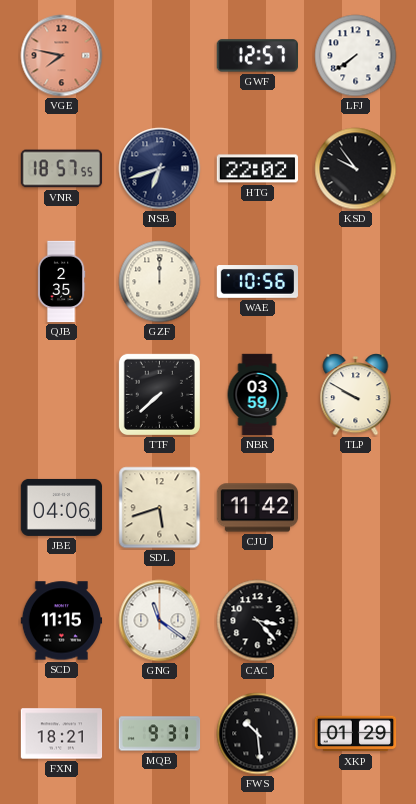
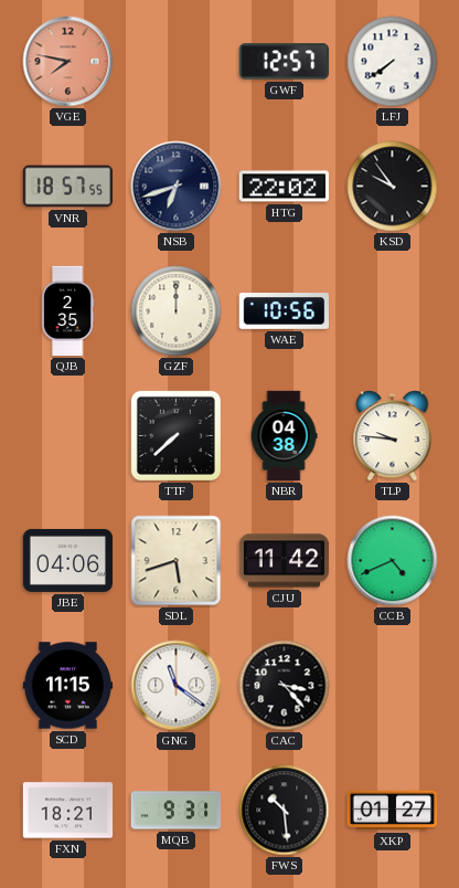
NBR: 03:59 -> 04:38
TLP: 9:50 -> 9:46
CCB: none -> 4:41
XKP: 01:29 -> 01:27
